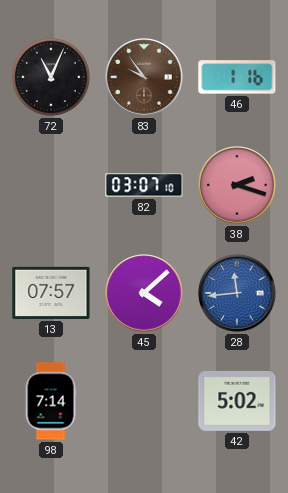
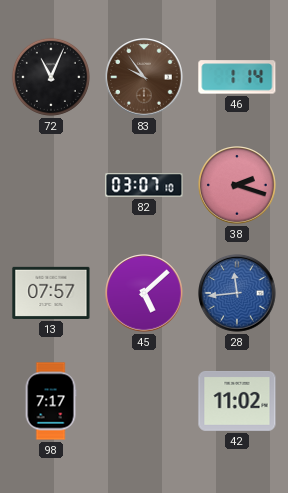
46: 1:16 -> 1:14
45: 4:08 -> 5:08
98: 7:14 -> 7:17
42: 5:02 -> 11:02
